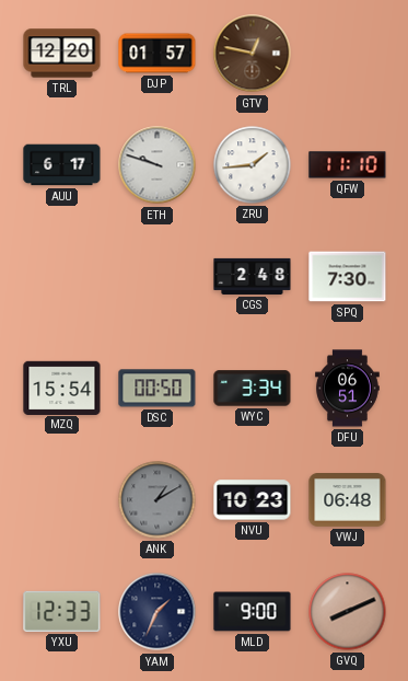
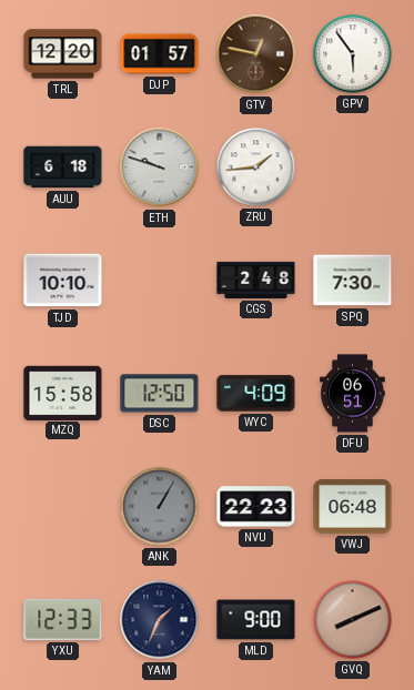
GPV: none -> 5:54
AUU: 6:17 -> 6:18
QFW: 11:10 -> none
TJD: none -> 10:10
MZQ: 15:54 -> 15:58
DSC: 00:50 -> 12:50
WYC: 3:34 -> 4:09
ANK: 1:10 -> 1:05
NVU: 10:23 -> 22:23
